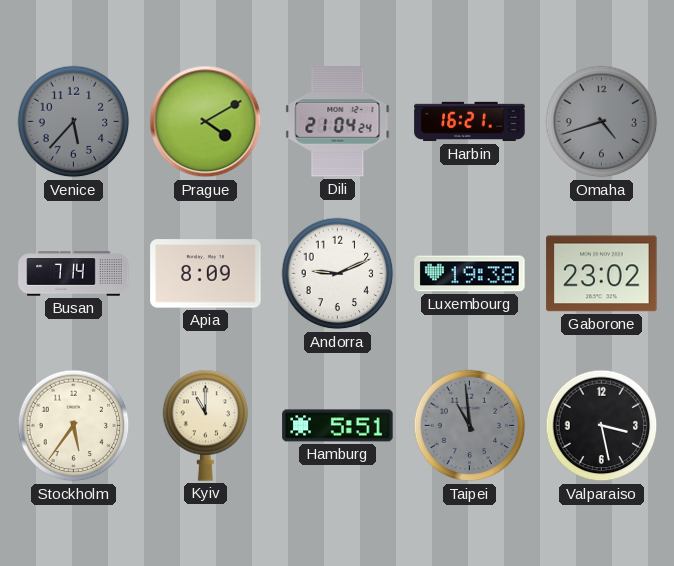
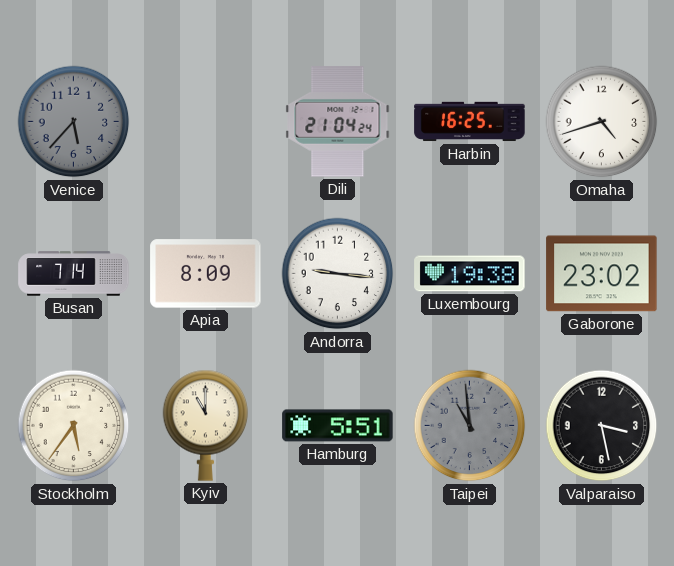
Prague: 4:10 -> none
Harbin: 16:21 -> 16:25
Omaha dial: grey -> white
Andorra: 9:11 -> 9:16
